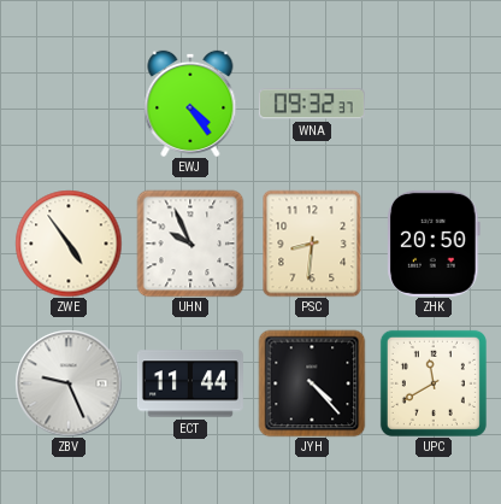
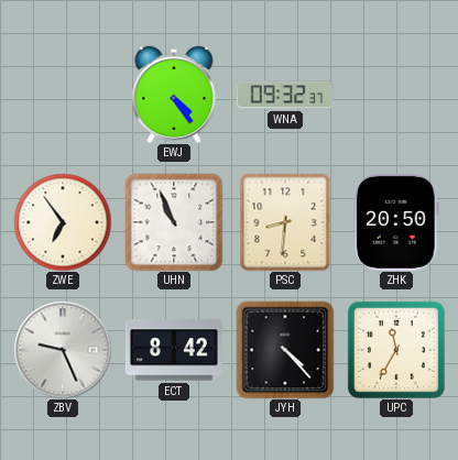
ZWE: 4:54 -> 6:54
UHN: 9:56 -> 10:56
ECT: 11:44 -> 8:42
UPC: 11:40 -> 11:35
